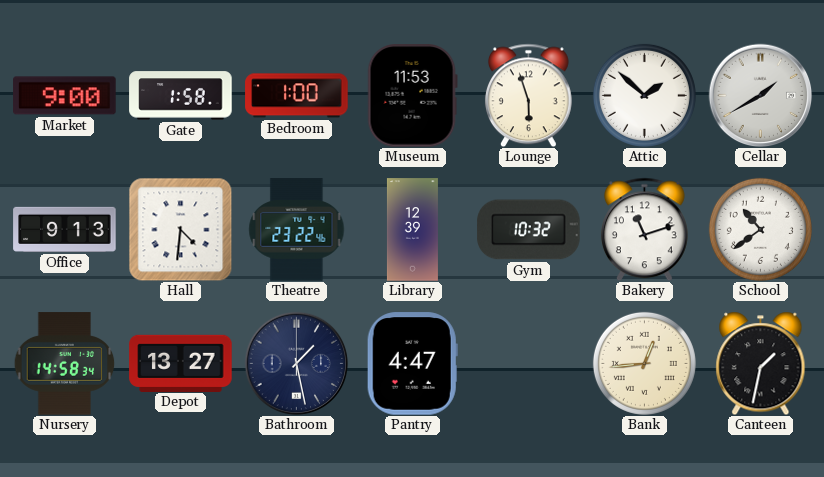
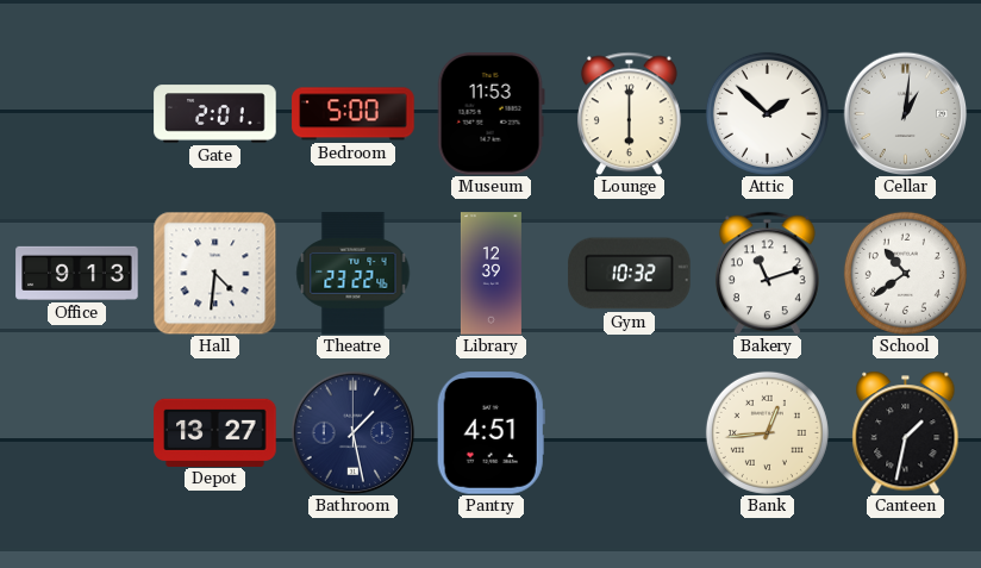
Market: 9:00 -> none
Gate: 1:58 -> 2:01
Bedroom: 1:00 -> 5:00
Lounge: 5:57 -> 6:00
Cellar: 1:40 -> 1:01
Nursery: 14:58 -> none
Pantry: 4:47 -> 4:51
